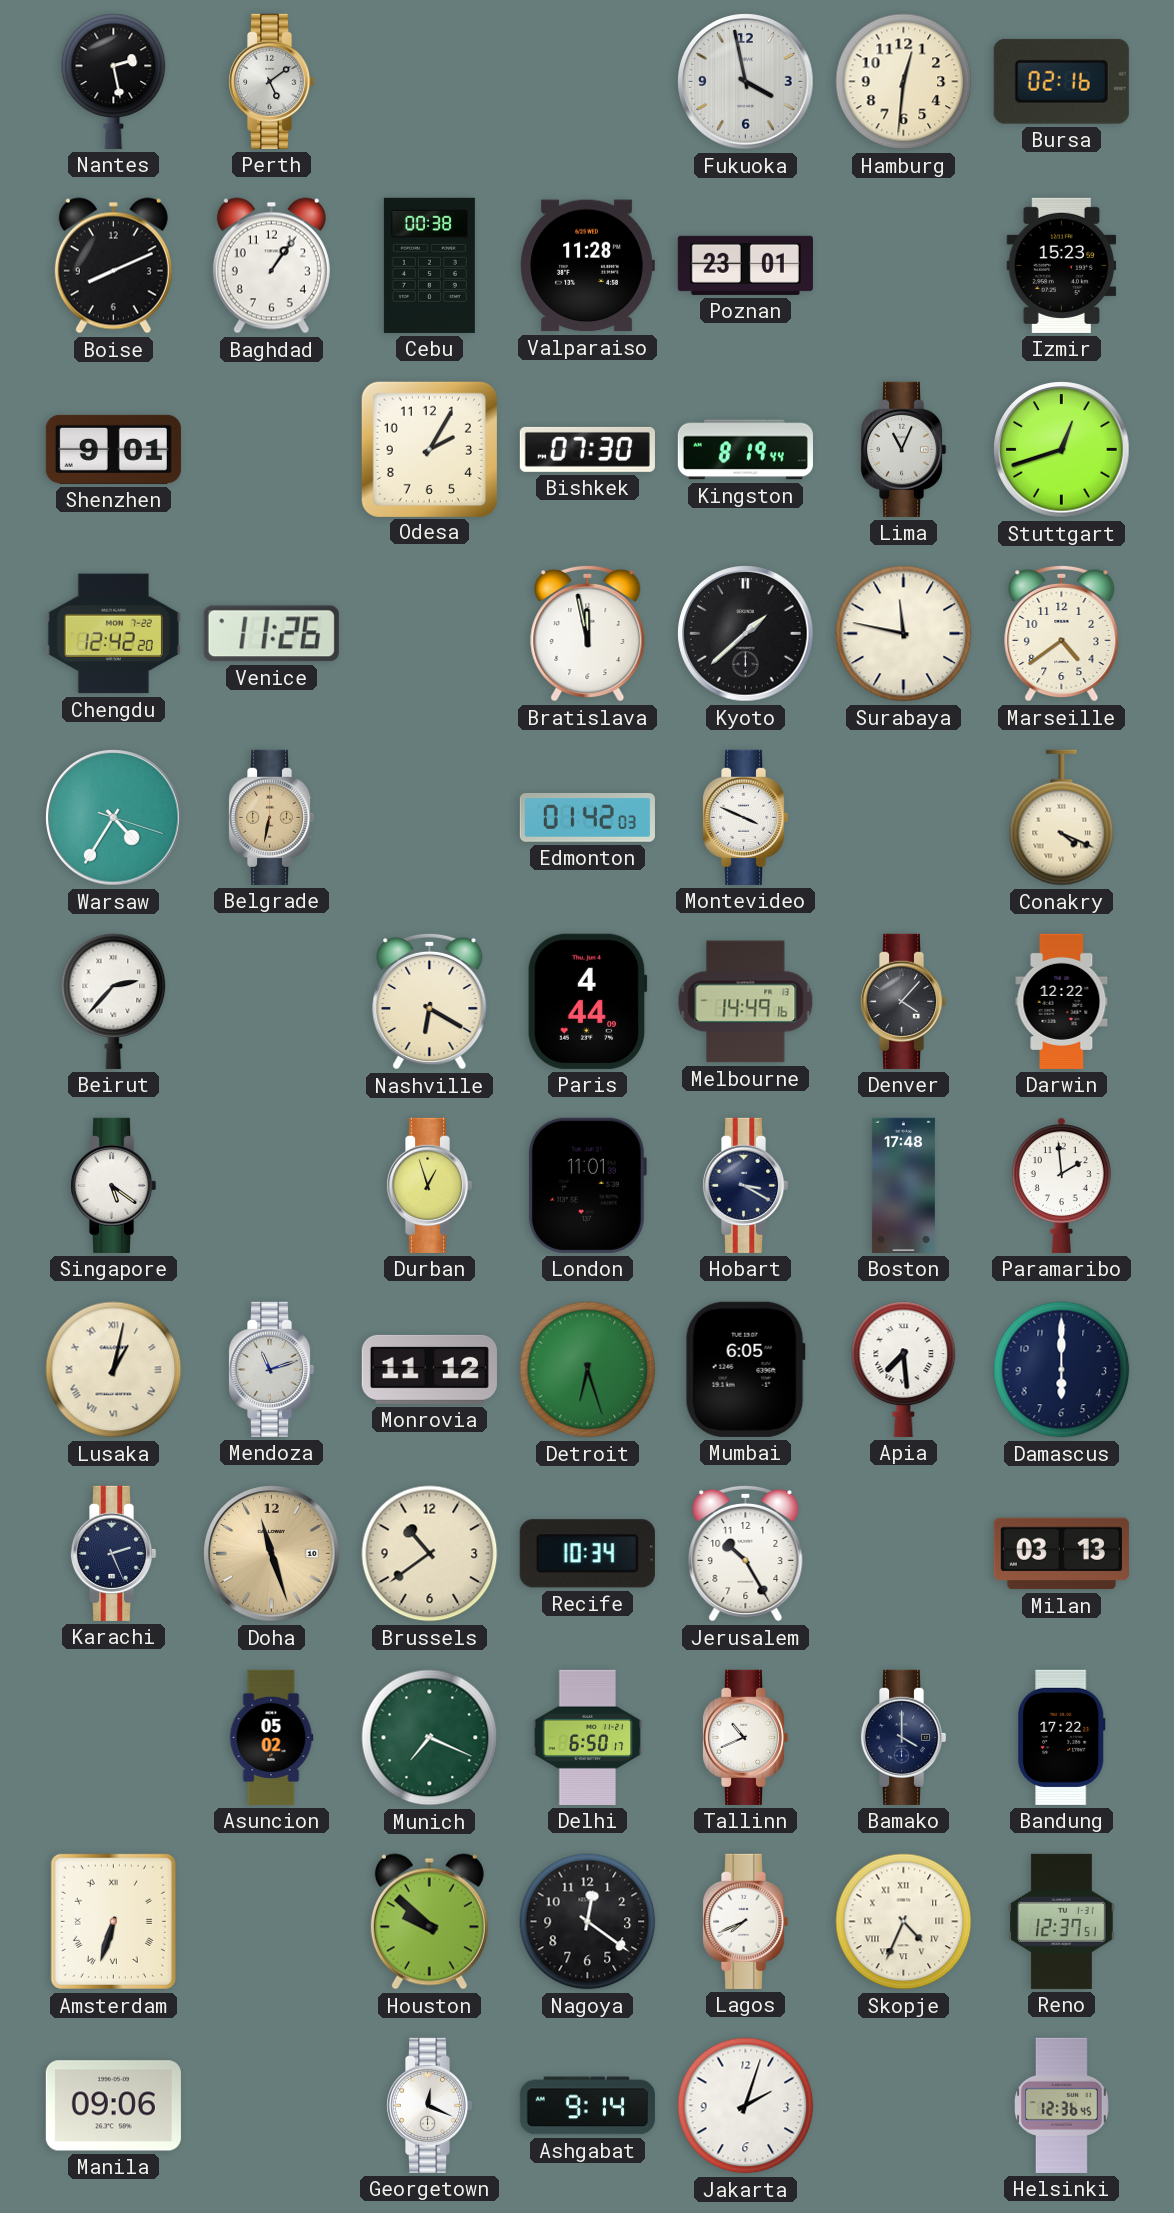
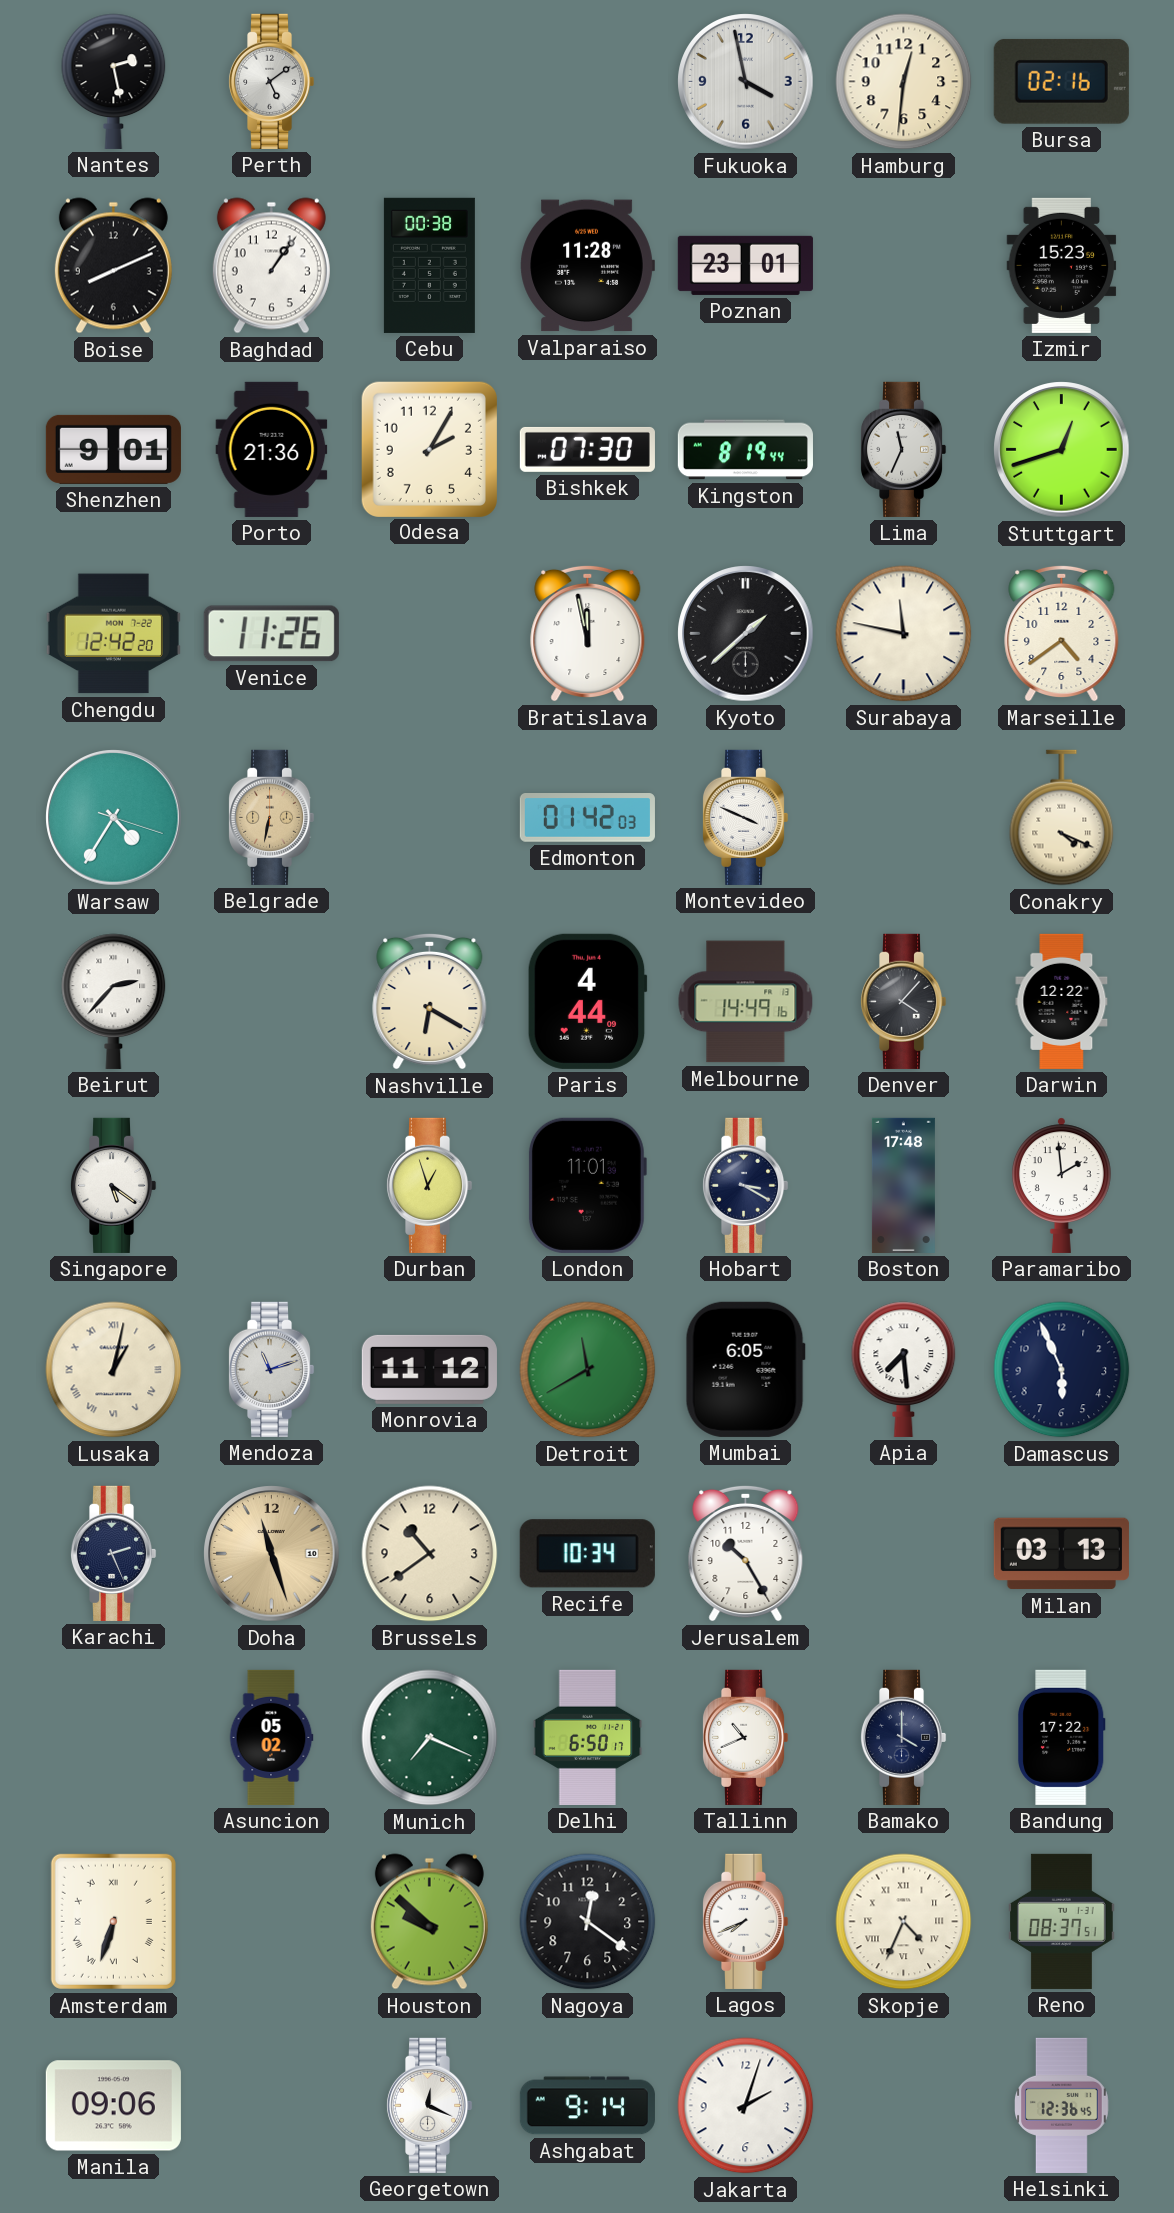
Porto: none -> 21:36
Lima: 11:04 -> 11:34
Detroit: 6:27 -> 11:40
Damascus: 6:00 -> 5:56
Reno: 12:37 -> 08:37
